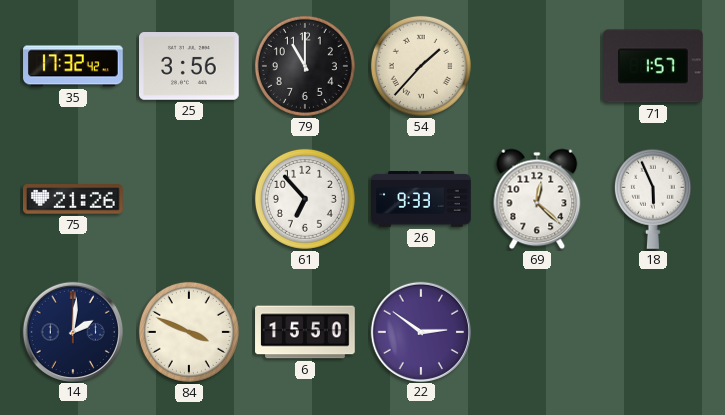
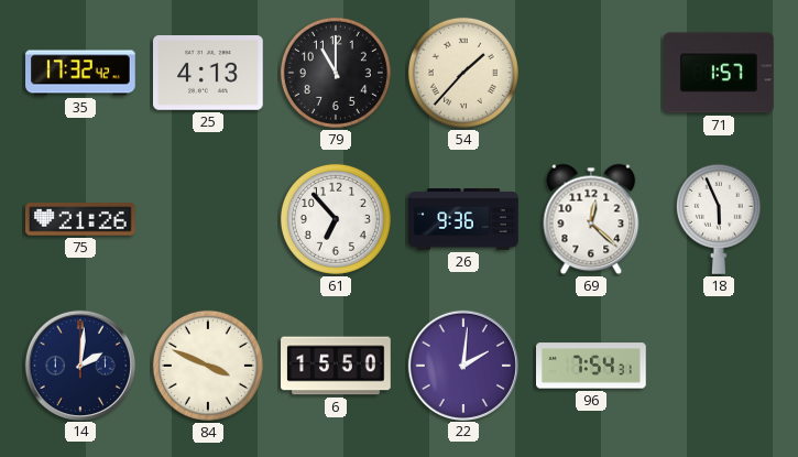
25: 3:56 -> 4:13
26: 9:33 -> 9:36
22: 2:51 -> 2:01
96: none -> 7:54
